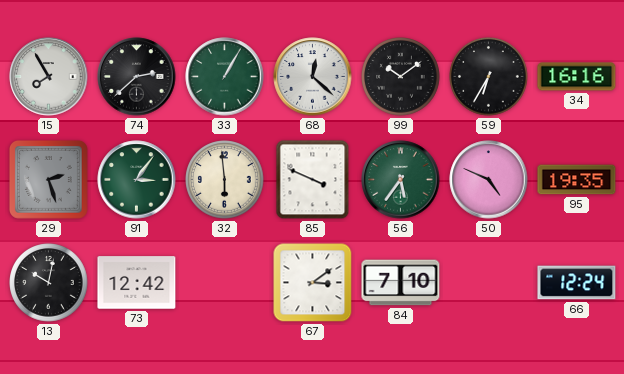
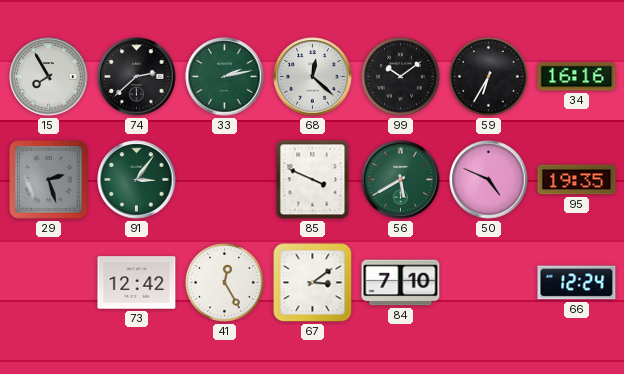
33: 1:05 -> 2:13
32: 5:59 -> none
56: 5:36 -> 5:40
13: 10:02 -> none
41: none -> 12:25
